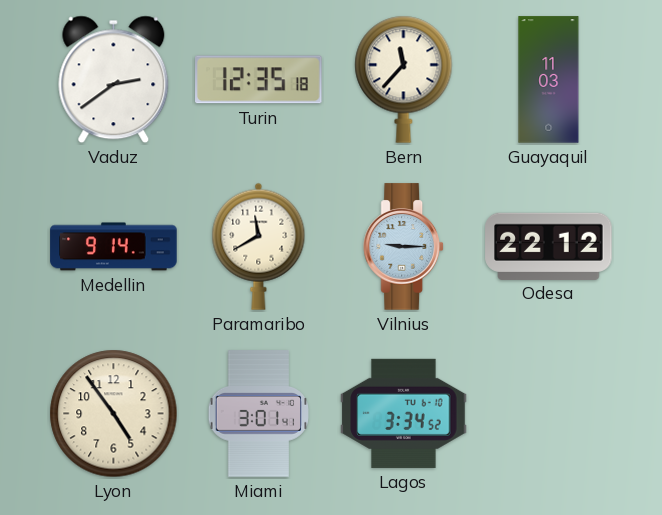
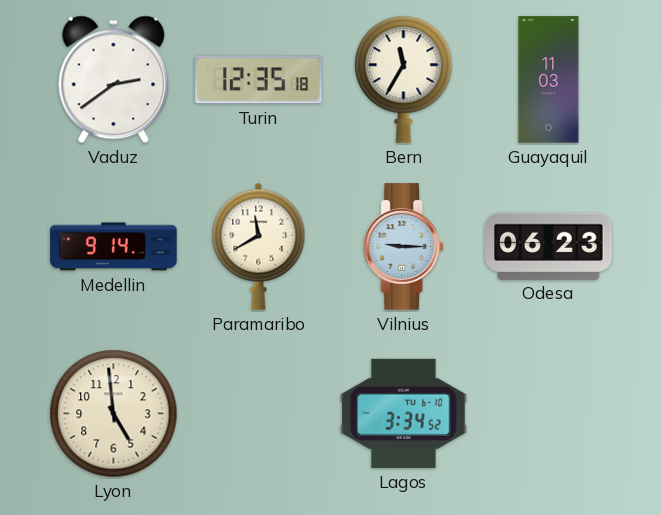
Bern: 11:37 -> 11:35
Odesa: 22:12 -> 06:23
Lyon: 4:54 -> 4:59
Miami: 3:01 -> none
